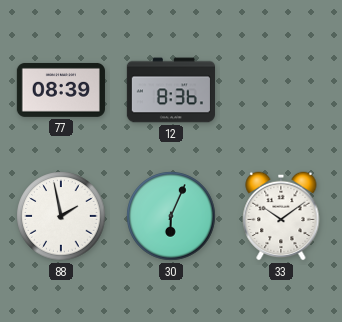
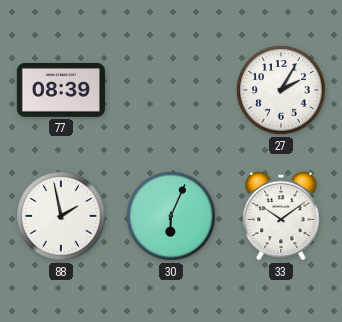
12: 8:36 -> none
27: none -> 2:05
